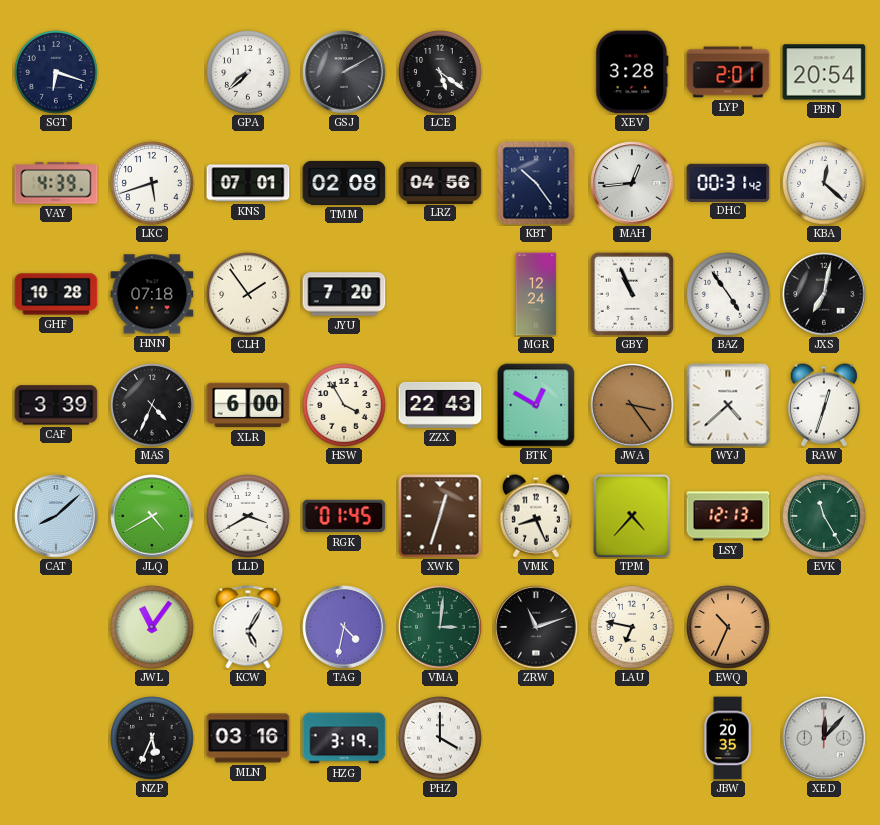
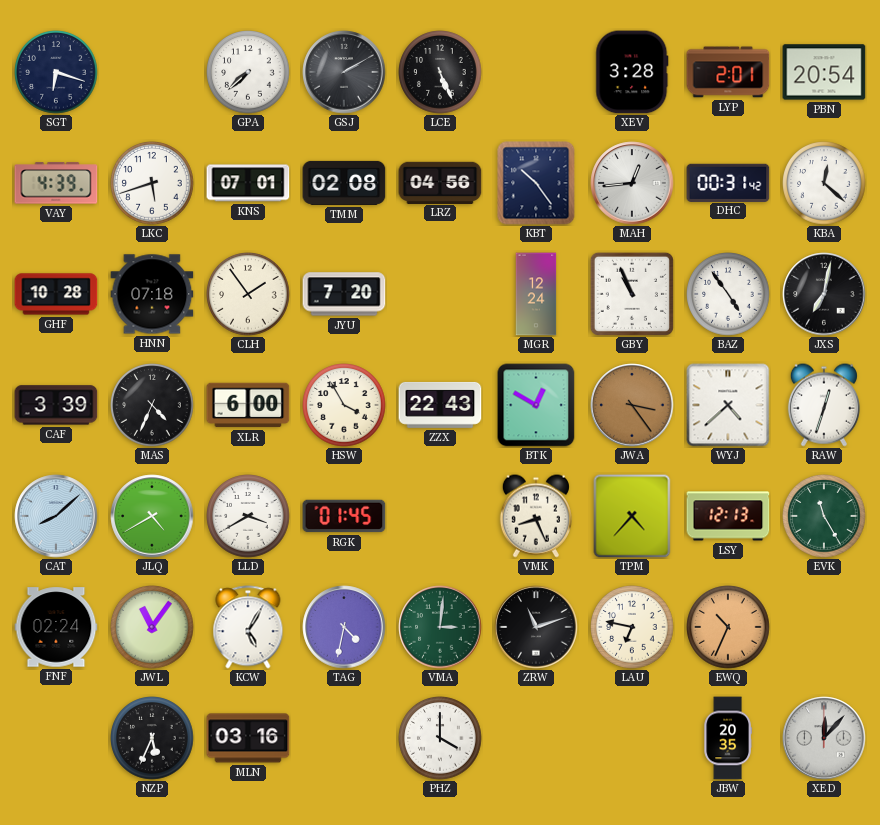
LCE: 5:21 -> 5:26
XWK: 12:33 -> none
FNF: none -> 02:24
HZG: 3:19 -> none
